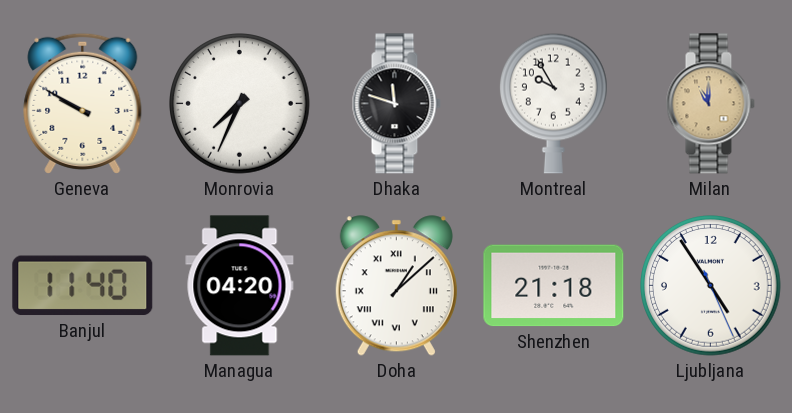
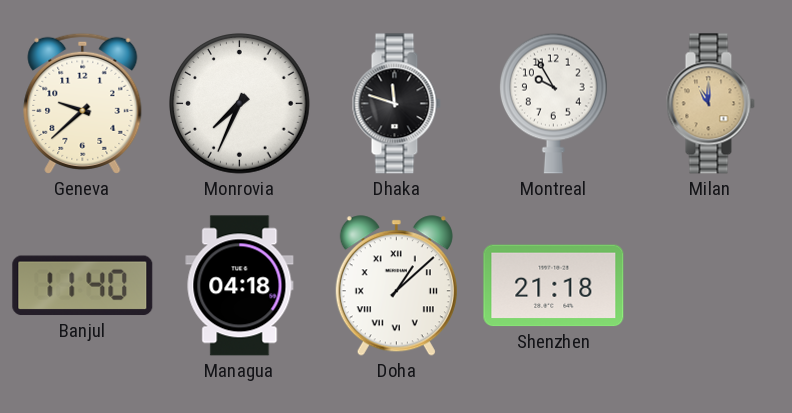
Geneva: 9:50 -> 9:38
Managua: 04:20 -> 04:18
Ljubljana: 4:54 -> none
